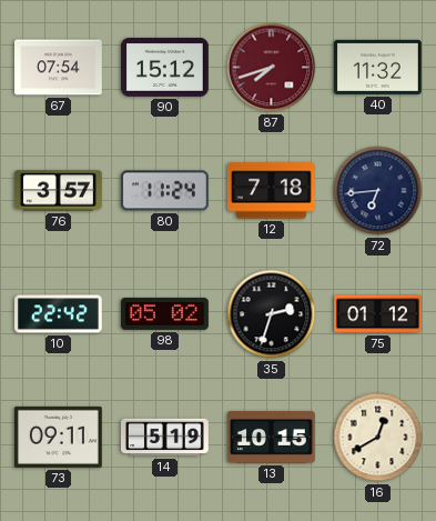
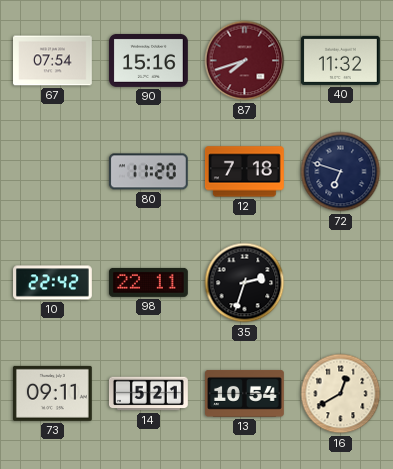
90: 15:12 -> 15:16
76: 3:57 -> none
80: 11:24 -> 11:20
72: 6:44 -> 6:48
98: 05:02 -> 22:11
75: 01:12 -> none
14: 5:19 -> 5:21
13: 10:15 -> 10:54
